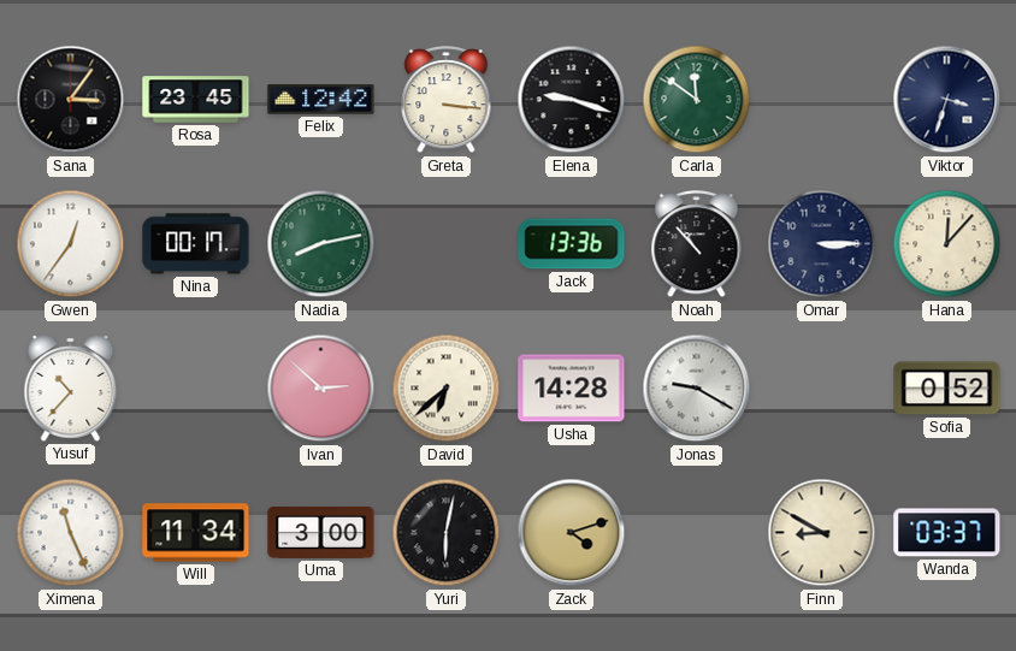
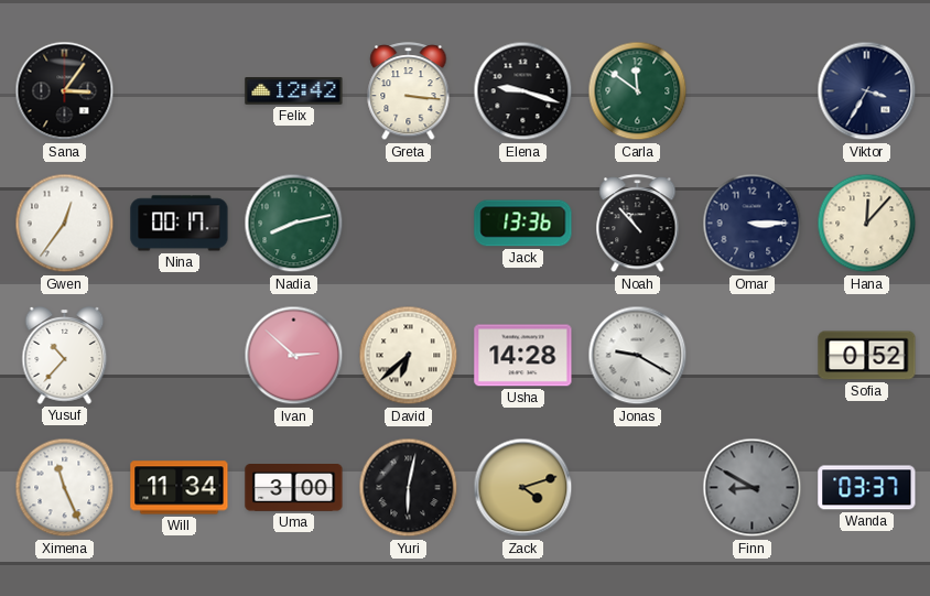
Rosa: 23:45 -> none
Viktor: 3:33 -> 3:35
Finn dial: cream -> grey
